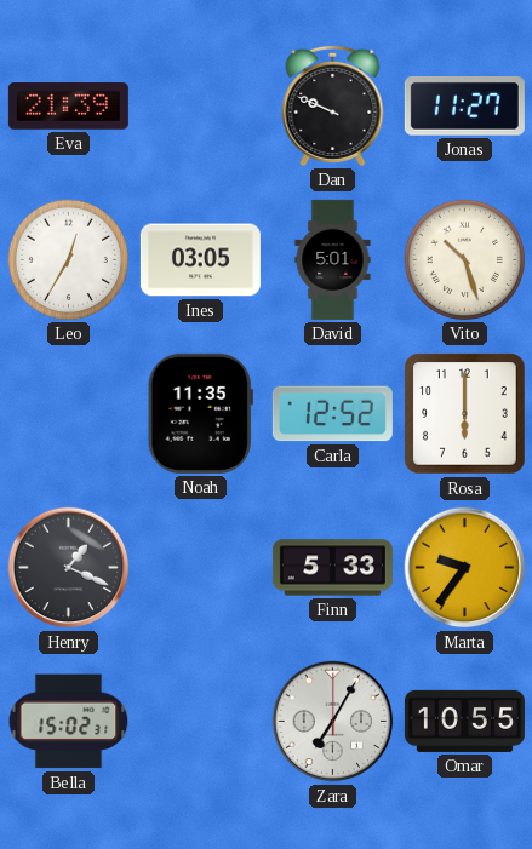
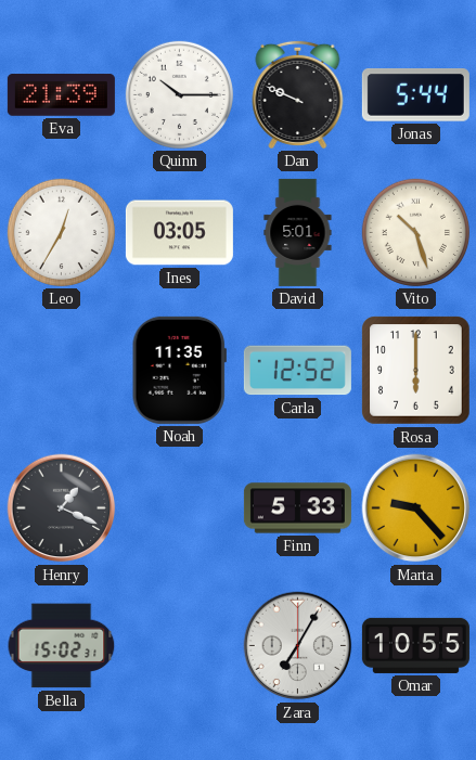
Quinn: none -> 10:15
Jonas: 11:27 -> 5:44
Marta: 9:36 -> 9:23
